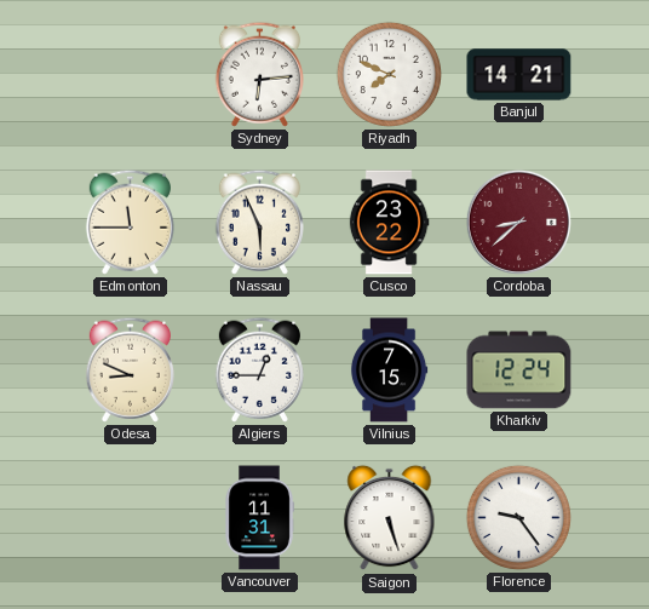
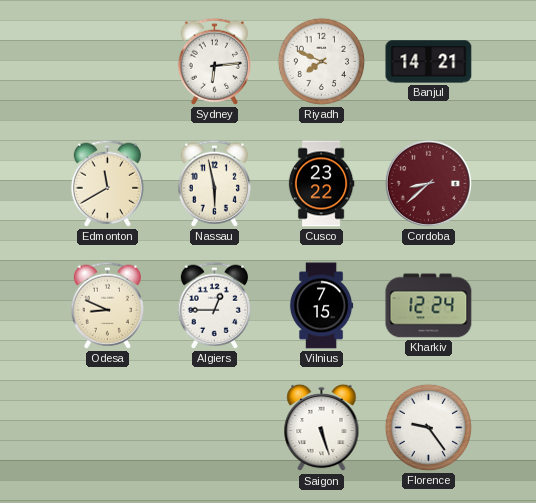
Edmonton: 11:45 -> 11:40
Nassau: 5:56 -> 5:58
Vancouver: 11:31 -> none
